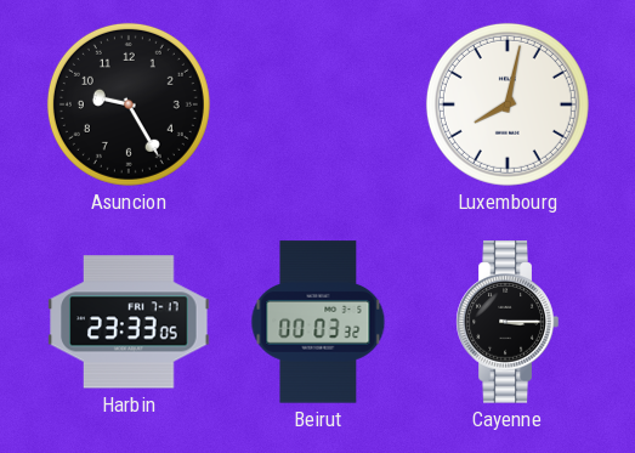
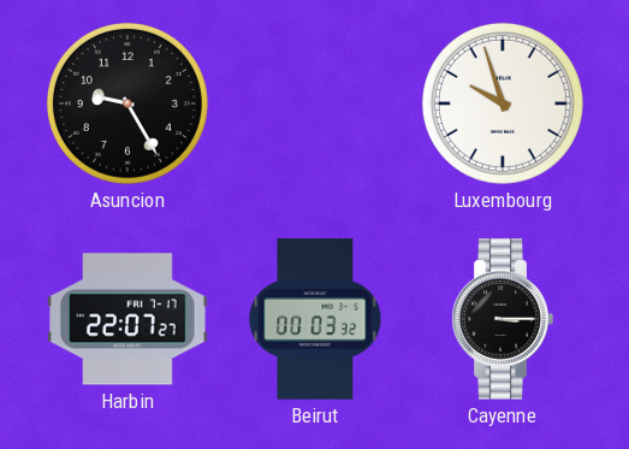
Luxembourg: 8:02 -> 9:57
Harbin: 23:33 -> 22:07
